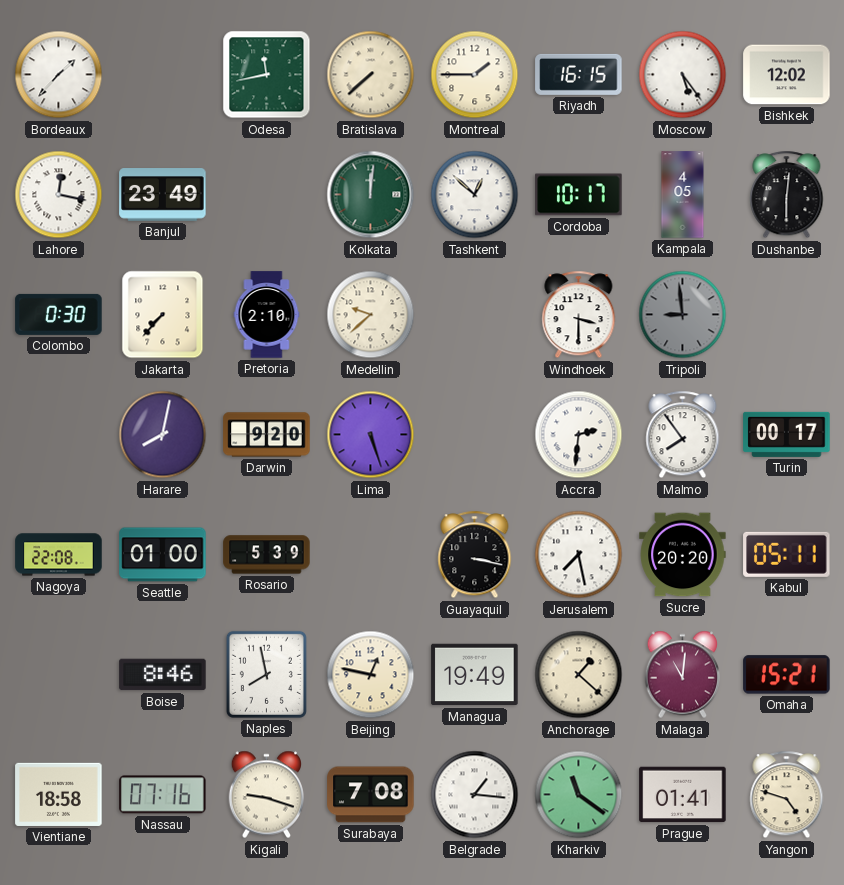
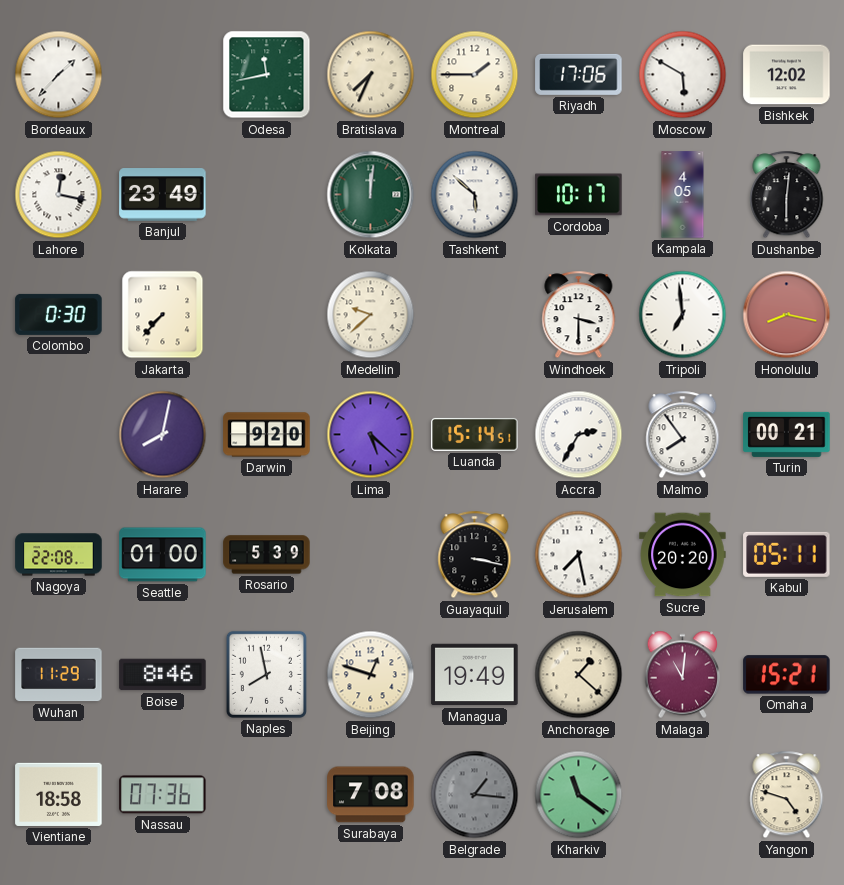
Bratislava: 7:38 -> 7:34
Riyadh: 16:15 -> 17:06
Moscow: 5:24 -> 5:50
Tashkent: 12:52 -> 5:52
Pretoria: 2:10 -> none
Tripoli: 8:59 -> 6:59
Tripoli dial: grey -> white
Honolulu: none -> 8:17
Lima: 5:27 -> 5:22
Luanda: none -> 15:14
Accra: 2:31 -> 2:35
Turin: 00:17 -> 00:21
Wuhan: none -> 11:29
Beijing: 12:47 -> 12:48
Nassau: 07:16 -> 07:36
Kigali: 9:18 -> none
Belgrade dial: white -> grey
Prague: 01:41 -> none
